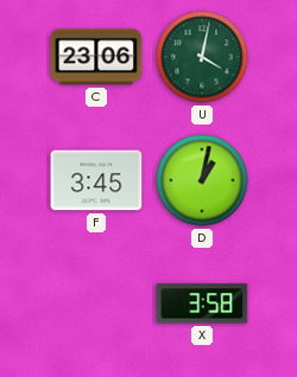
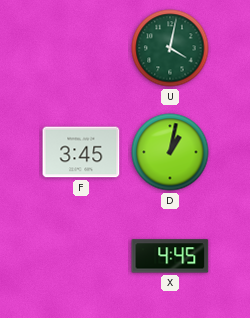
C: 23:06 -> none
X: 3:58 -> 4:45
